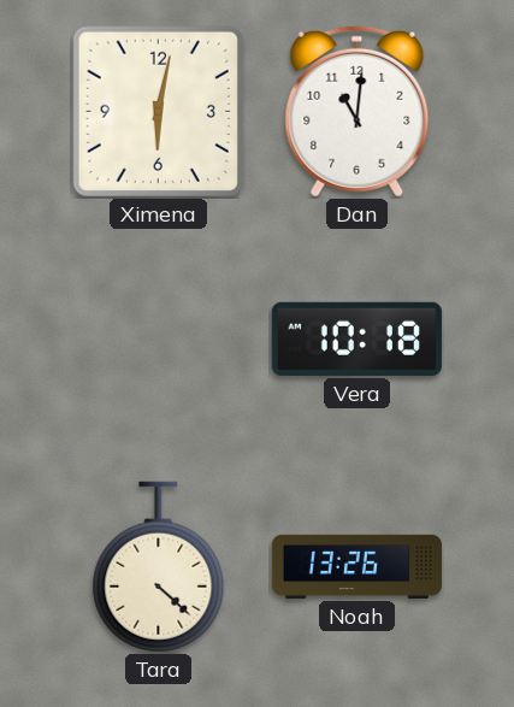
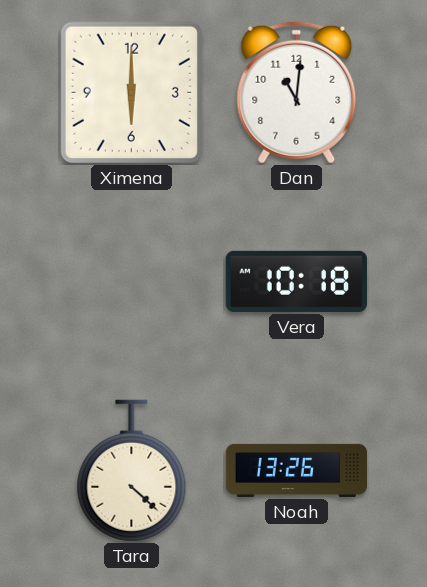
Ximena: 6:02 -> 6:00
